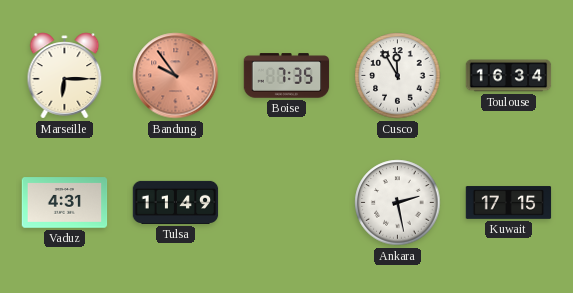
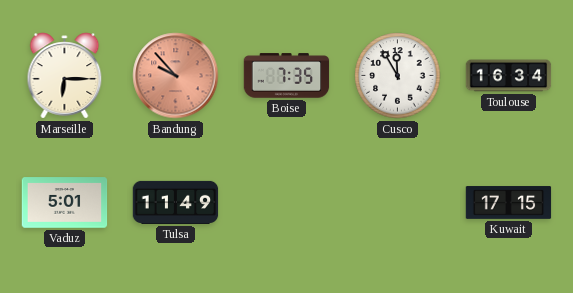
Bandung: 9:54 -> 9:53
Vaduz: 4:31 -> 5:01
Ankara: 2:28 -> none
